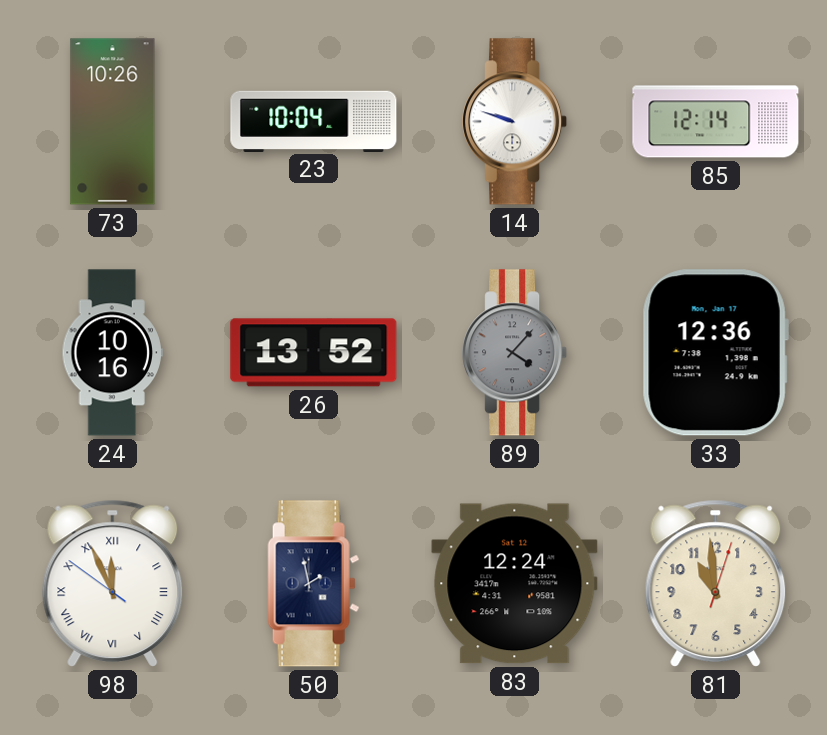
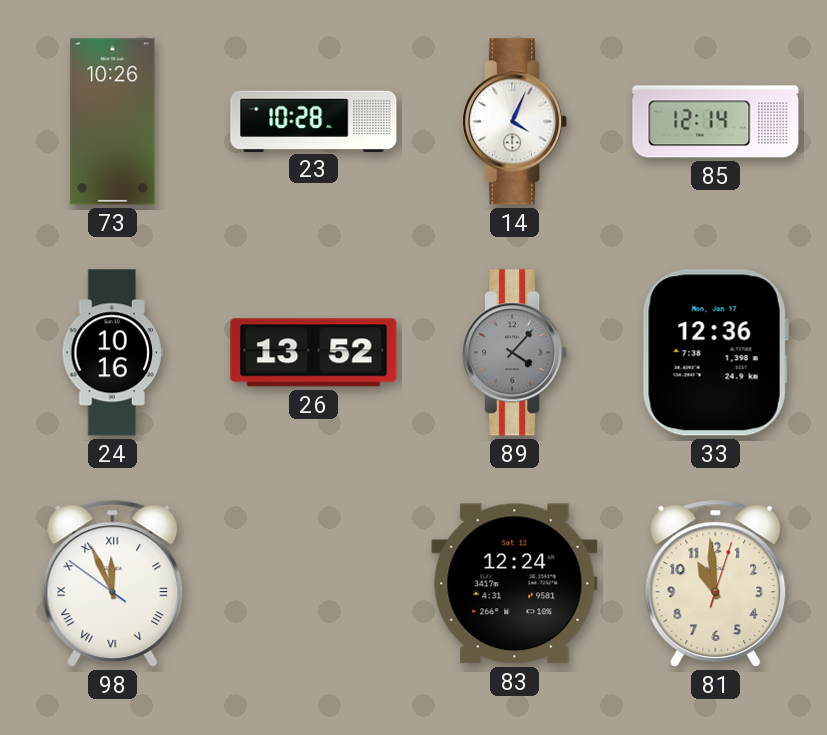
23: 10:04 -> 10:28
14: 9:48 -> 4:04
50: 1:58 -> none
